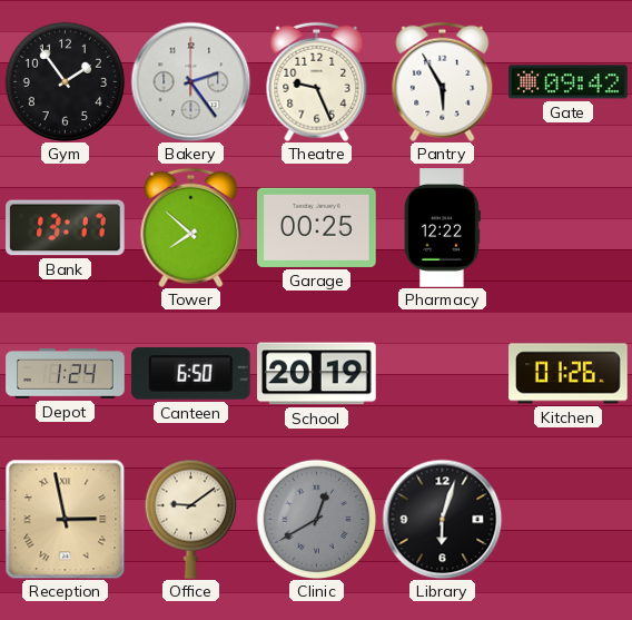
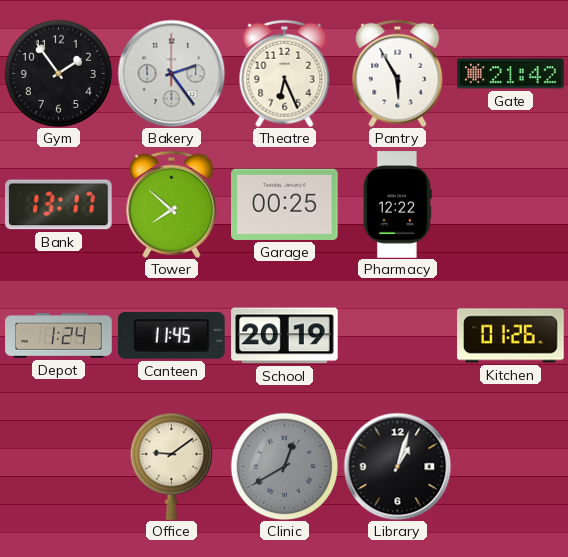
Theatre: 9:26 -> 6:26
Gate: 09:42 -> 21:42
Canteen: 6:50 -> 11:45
Reception: 2:58 -> none
Library: 6:03 -> 1:03
